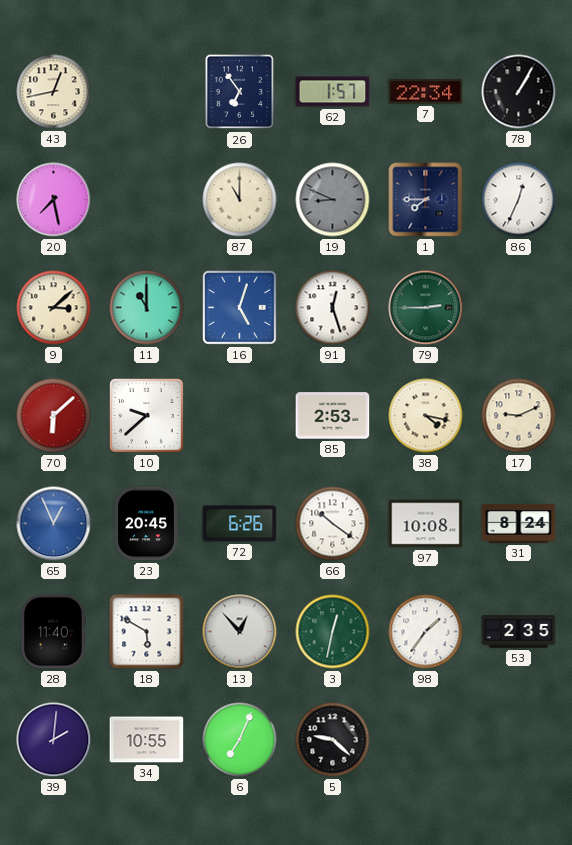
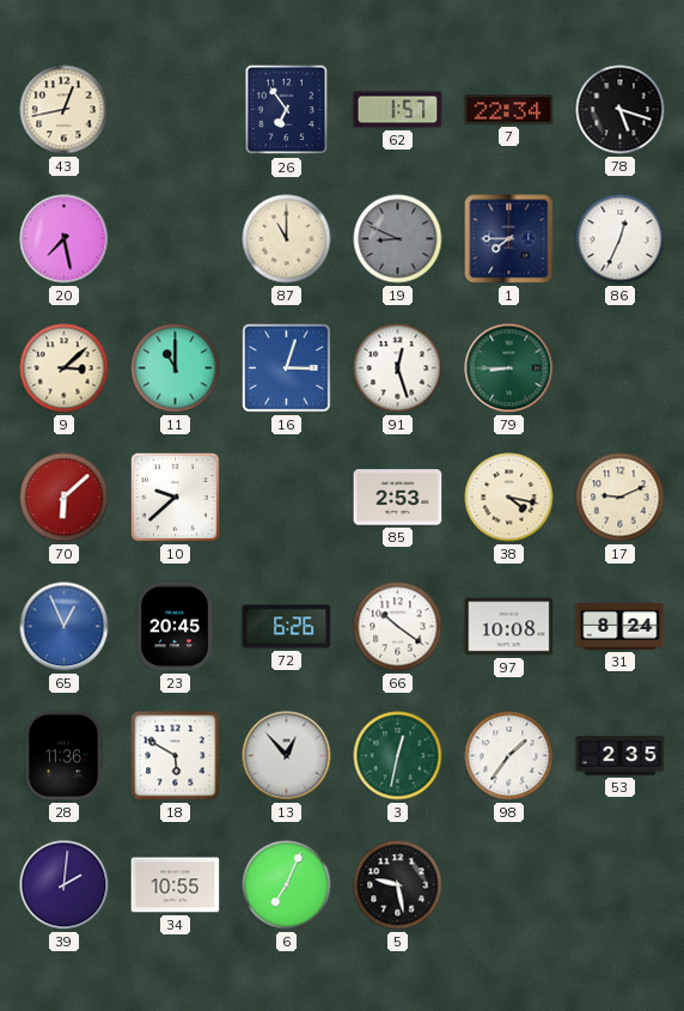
78: 1:05 -> 5:18
16: 5:03 -> 3:03
79: 2:45 -> 8:45
28: 11:40 -> 11:36
5: 9:22 -> 9:28
